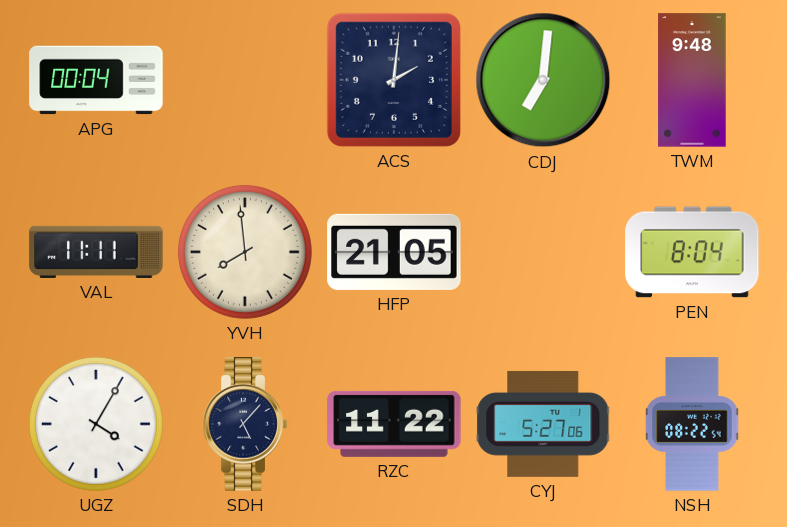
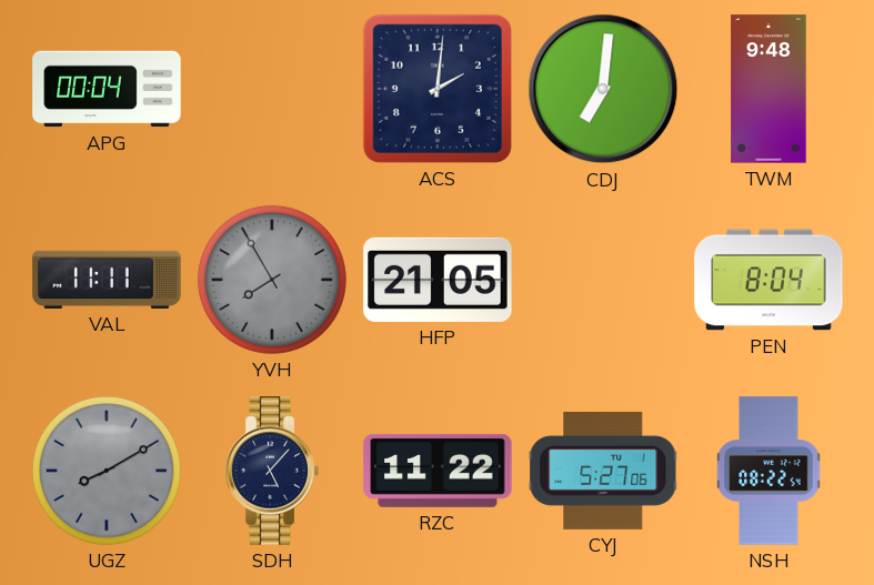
YVH: 7:59 -> 7:55
YVH dial: cream -> grey
UGZ: 4:05 -> 8:10
UGZ dial: white -> grey
